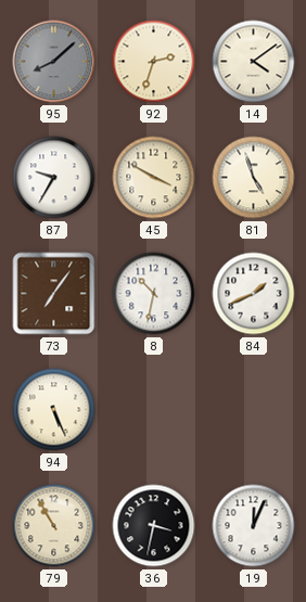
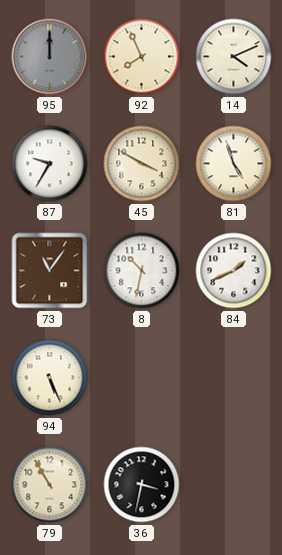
95: 8:08 -> 12:00
92: 2:33 -> 7:56
14: 4:09 -> 4:11
73: 7:06 -> 11:06
19: 12:04 -> none
